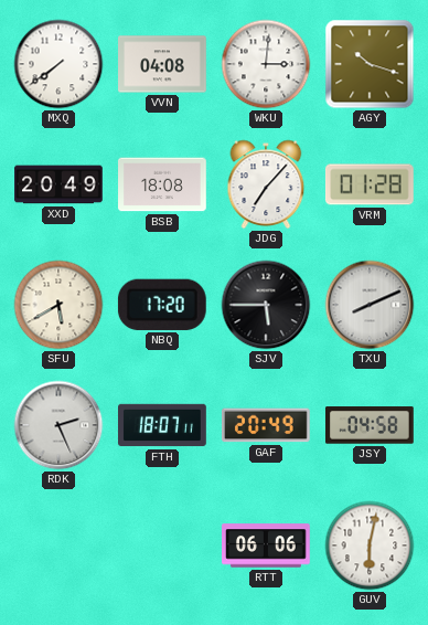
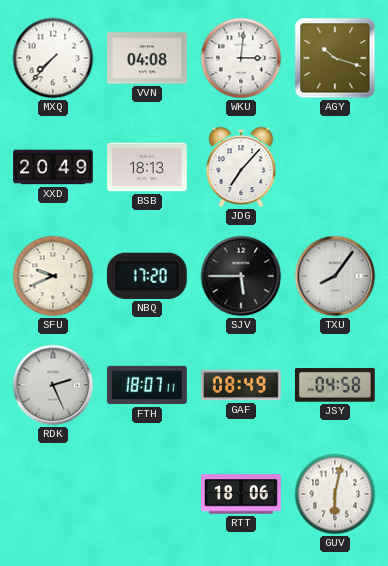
MXQ: 7:39 -> 7:37
BSB: 18:08 -> 18:13
VRM: 01:28 -> none
SFU: 5:40 -> 9:41
TXU: 8:11 -> 8:06
GAF: 20:49 -> 08:49
RTT: 06:06 -> 18:06
